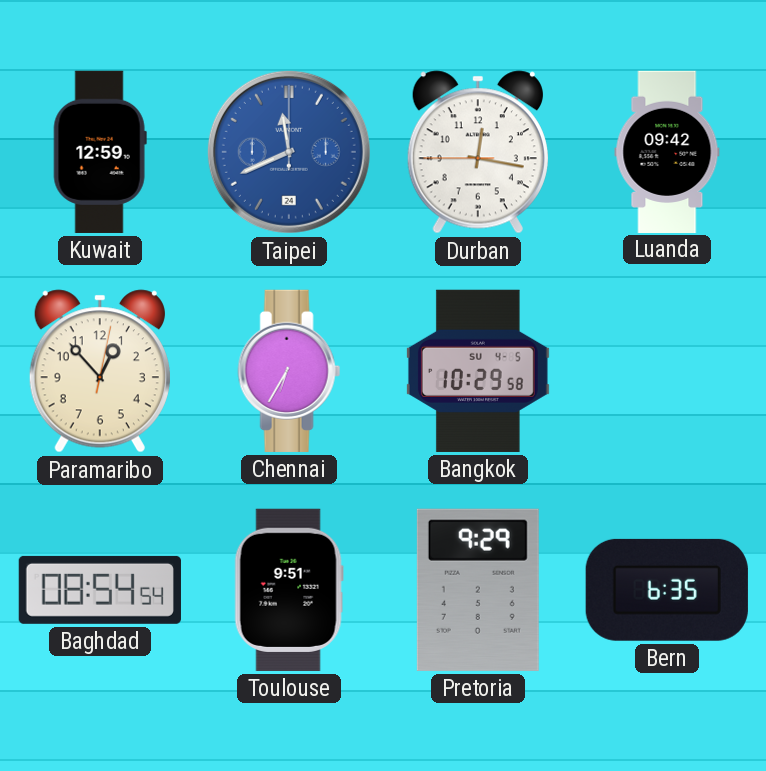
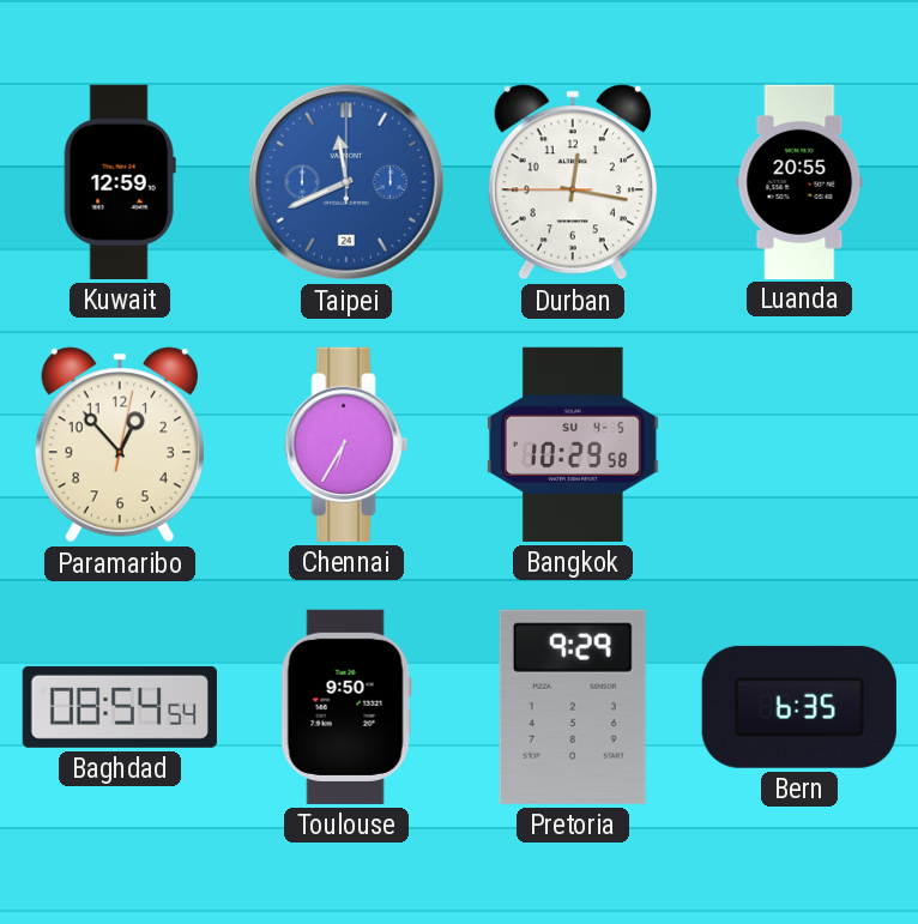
Luanda: 09:42 -> 20:55
Toulouse: 9:51 -> 9:50
